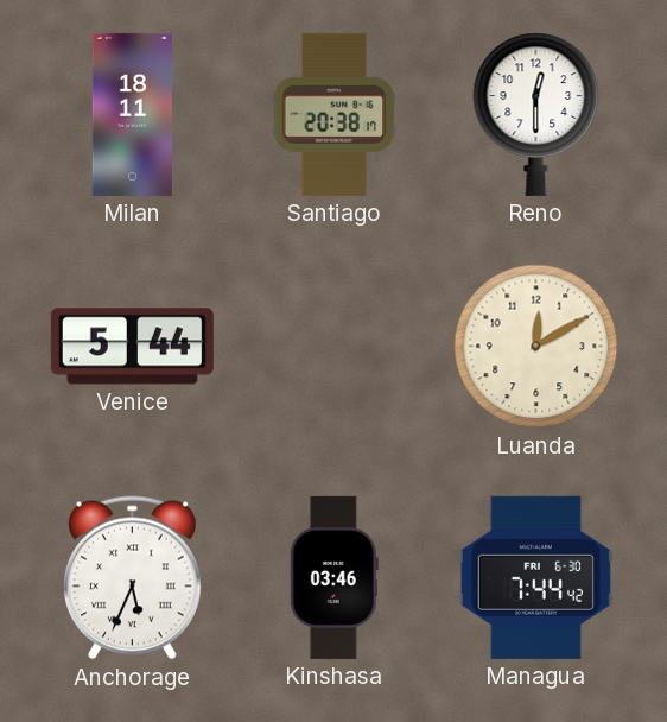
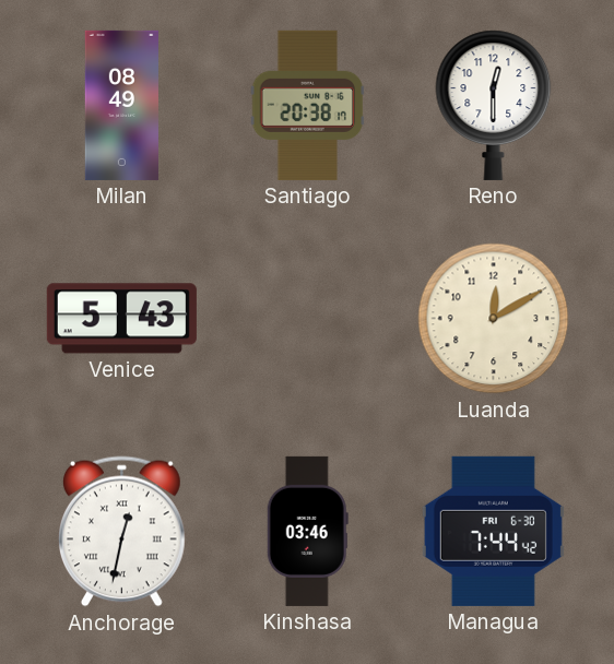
Milan: 18:11 -> 08:49
Venice: 5:44 -> 5:43
Anchorage: 5:34 -> 12:32
